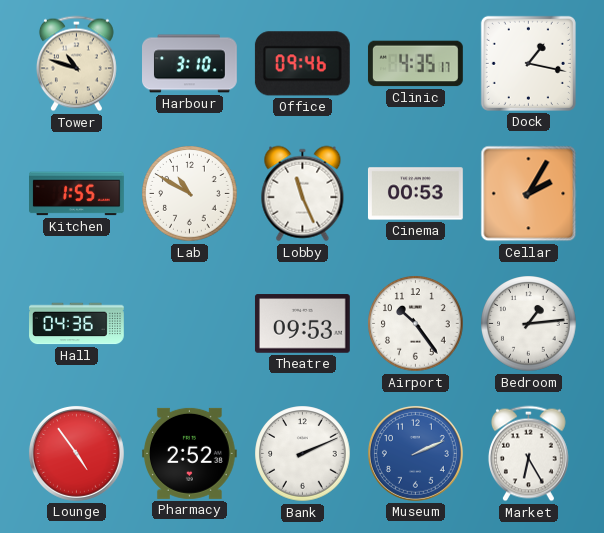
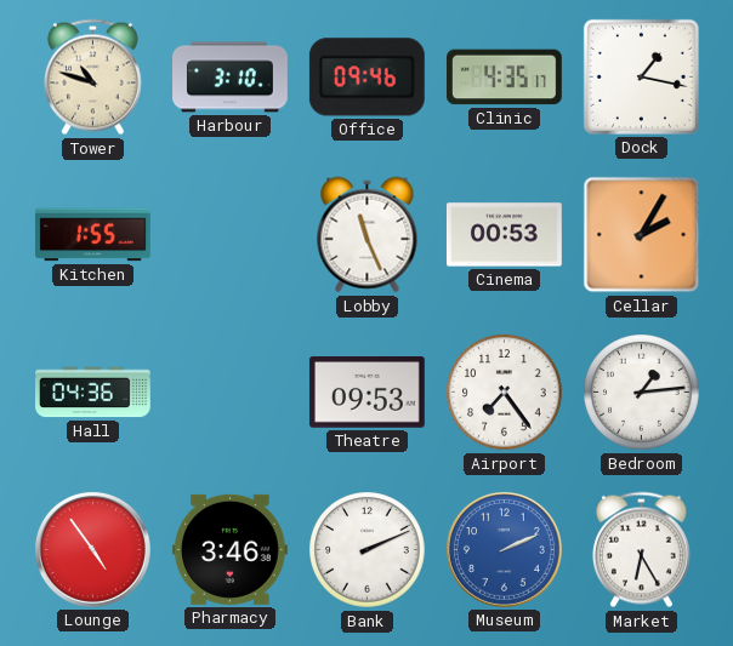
Lab: 10:50 -> none
Airport: 10:24 -> 7:24
Pharmacy: 2:52 -> 3:46
